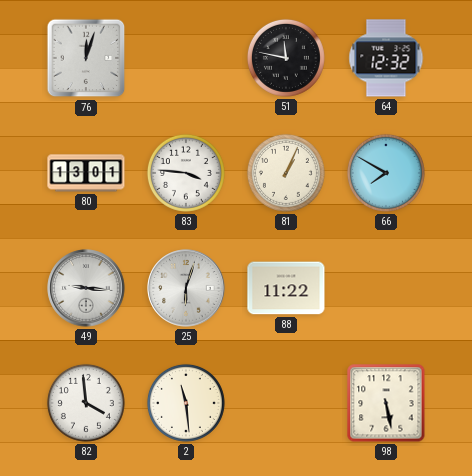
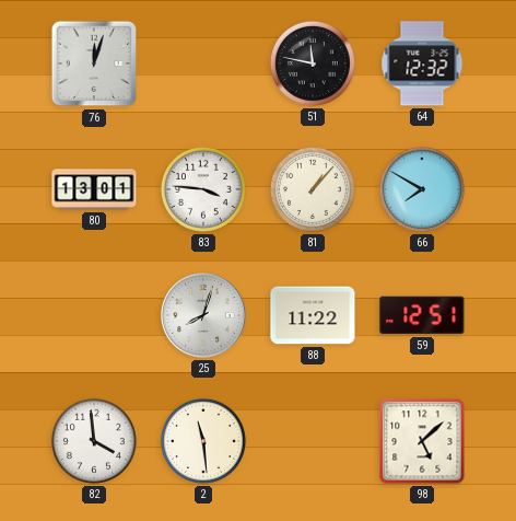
81: 1:04 -> 1:07
49: 9:16 -> none
25: 6:03 -> 8:03
59: none -> 12:51
98: 5:28 -> 5:08
